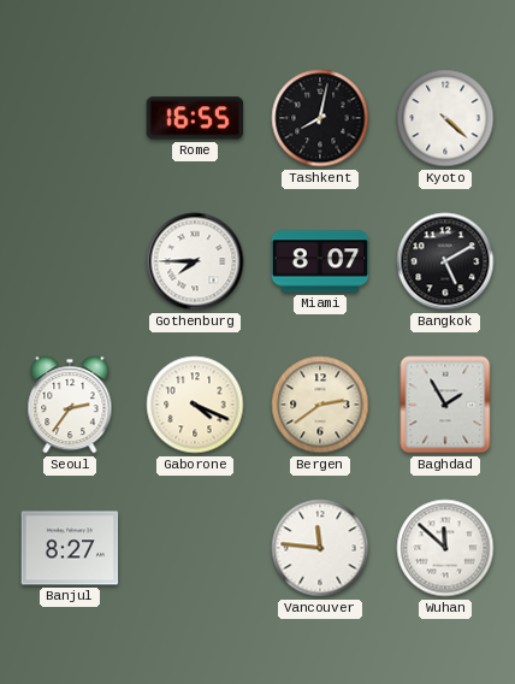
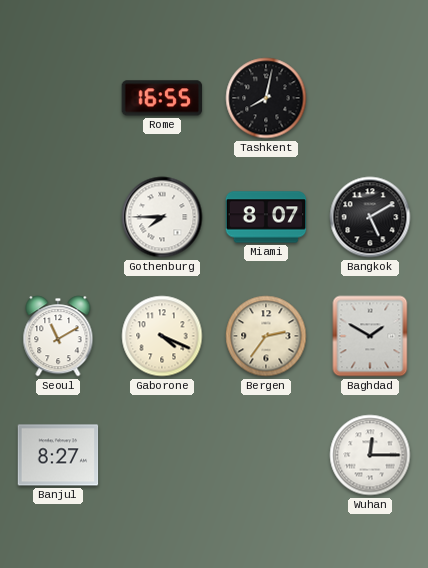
Kyoto: 4:22 -> none
Seoul: 2:36 -> 11:10
Bergen: 2:39 -> 2:36
Baghdad: 1:55 -> 1:50
Vancouver: 11:46 -> none
Wuhan: 11:52 -> 12:15
